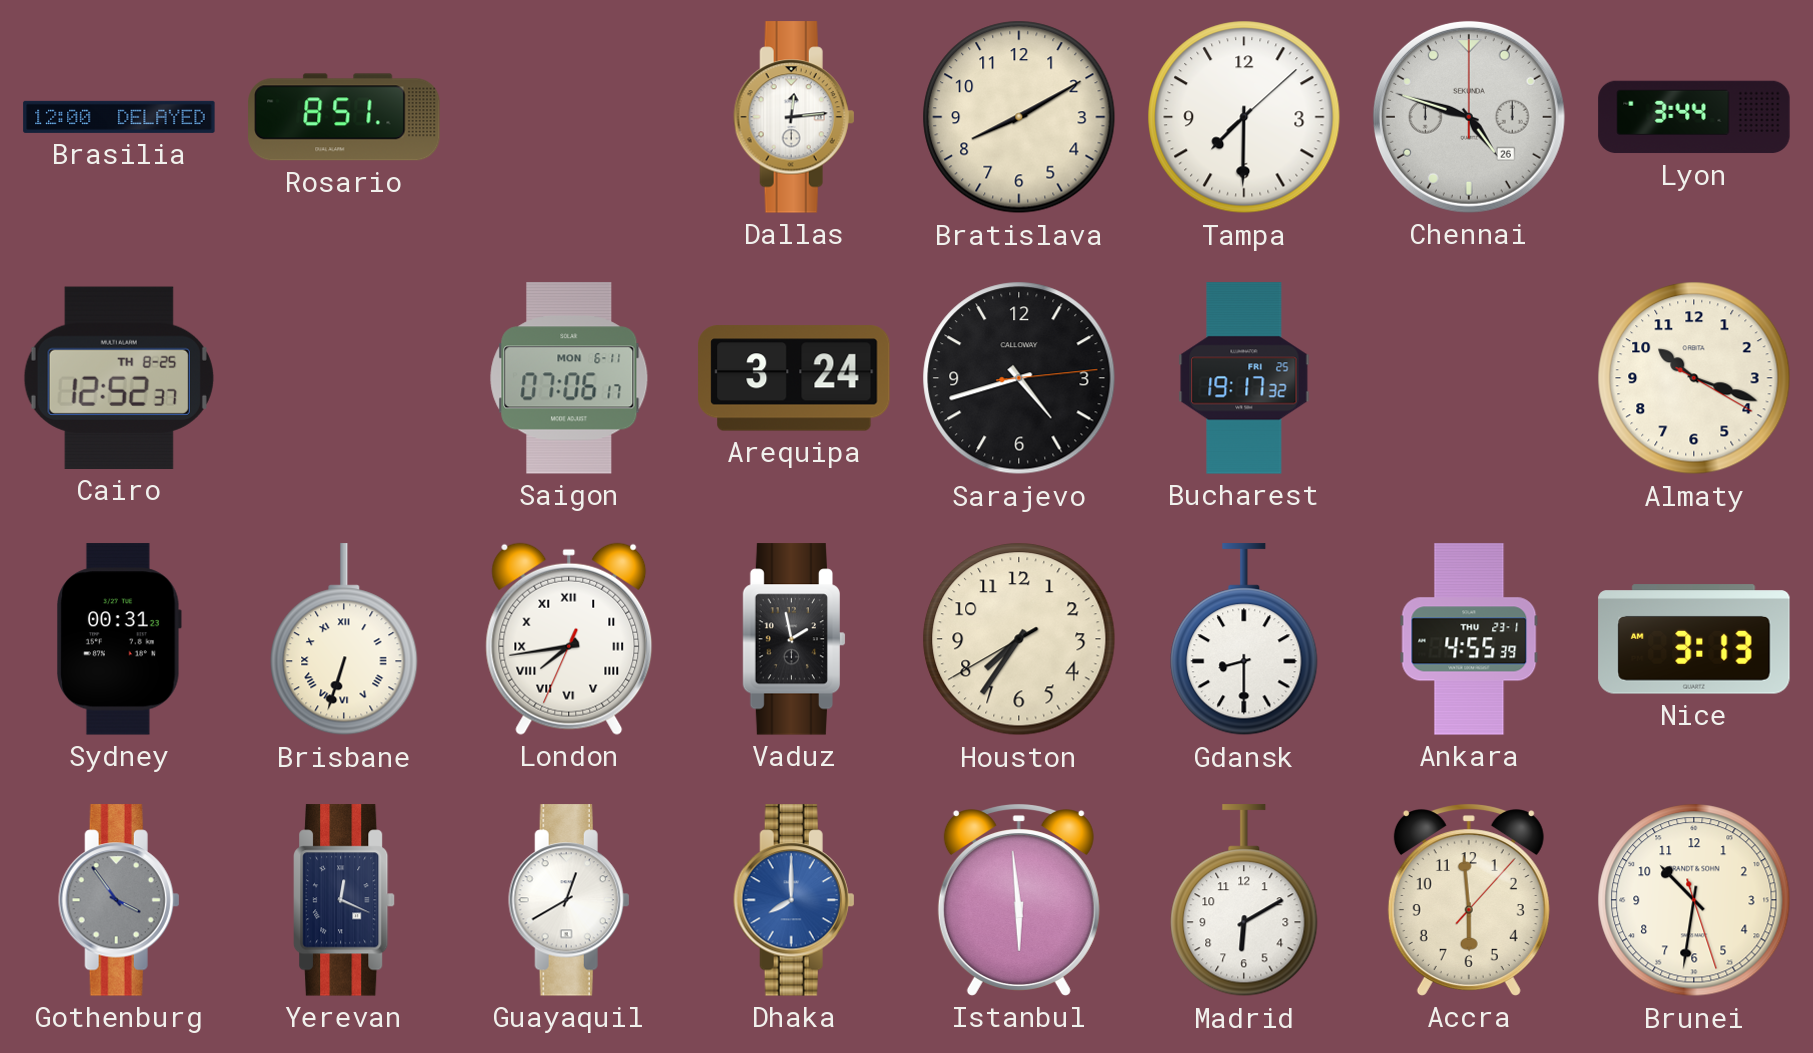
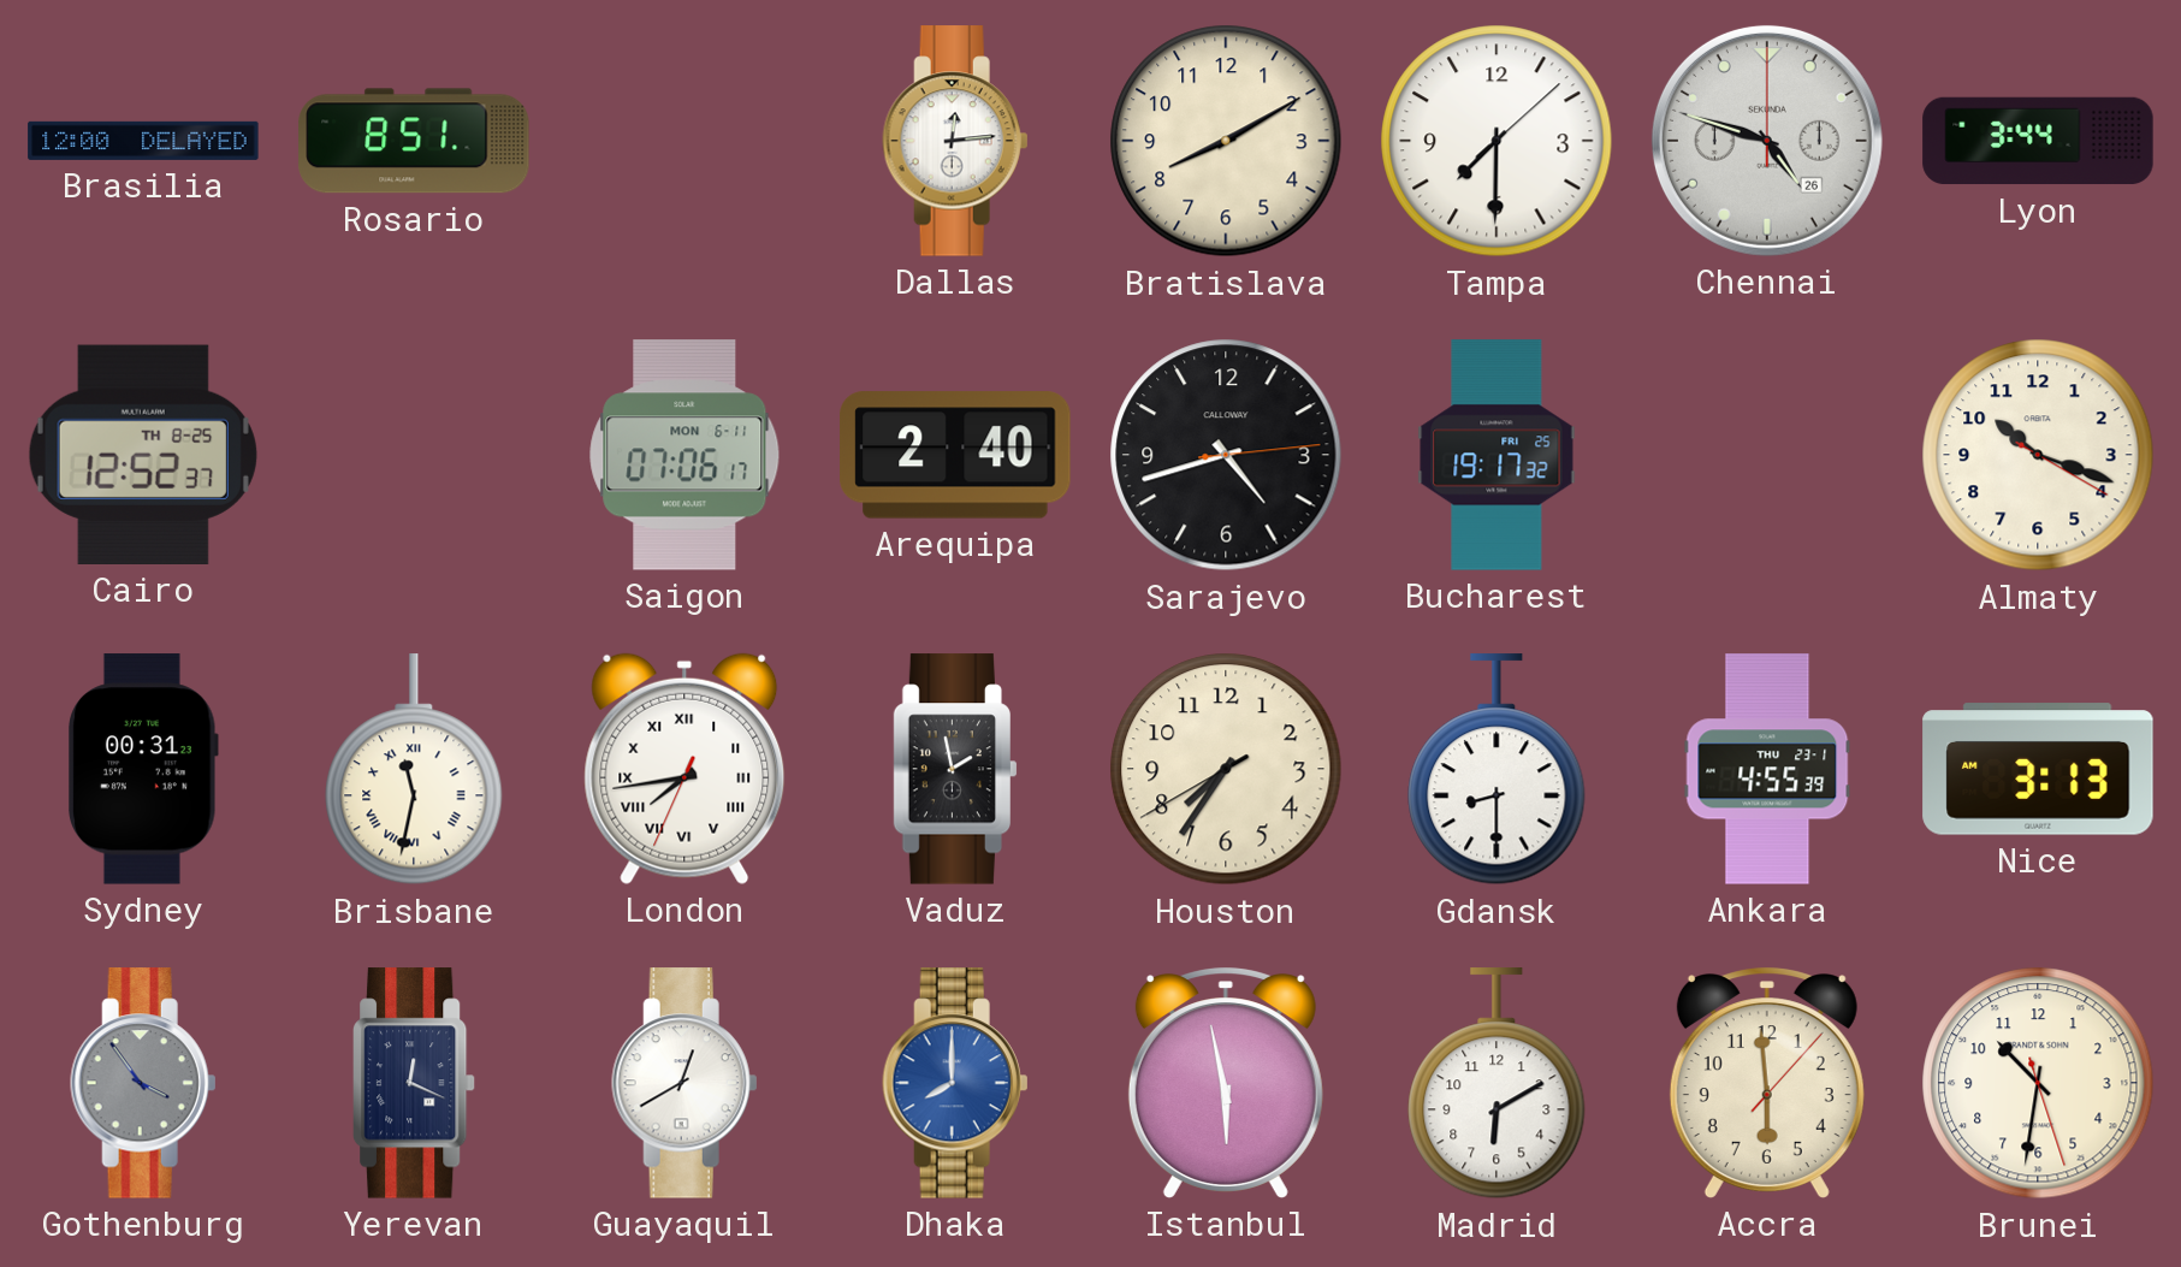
Arequipa: 3:24 -> 2:40
Brisbane: 6:33 -> 11:32
Istanbul: 5:59 -> 5:58
